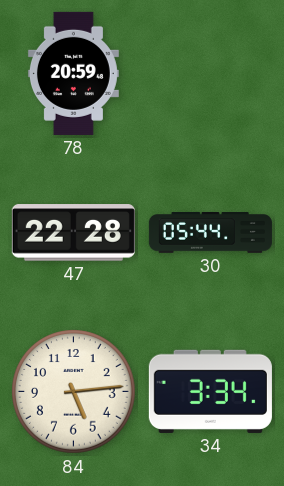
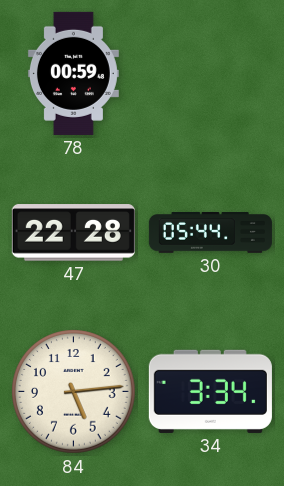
78: 20:59 -> 00:59
